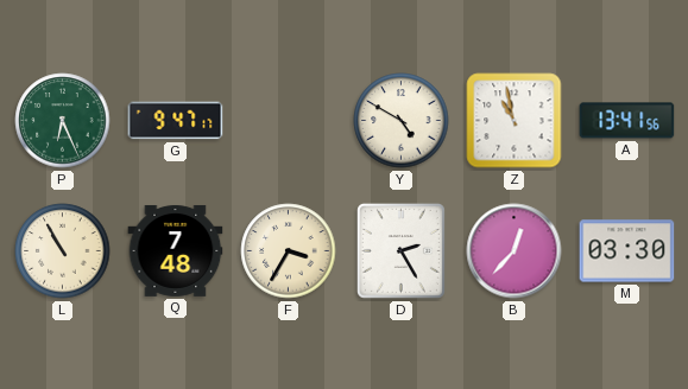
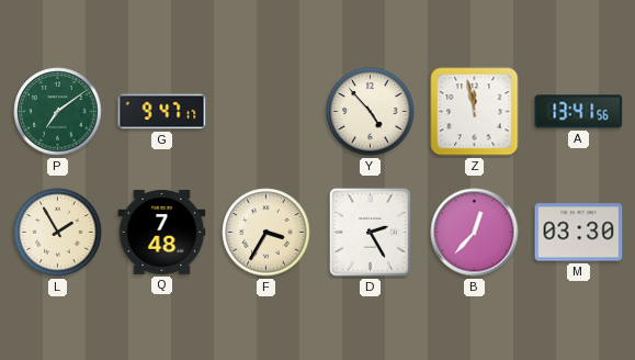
P: 6:26 -> 7:09
Y: 4:50 -> 4:53
Z: 10:58 -> 11:58
L: 10:55 -> 1:55
